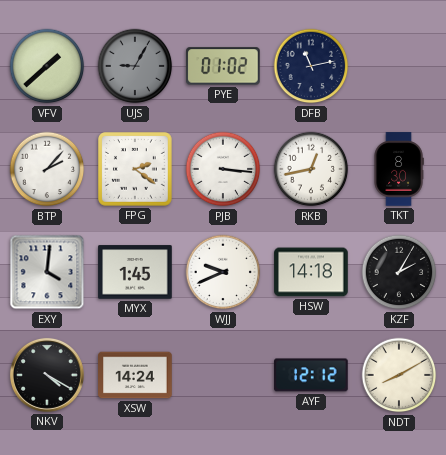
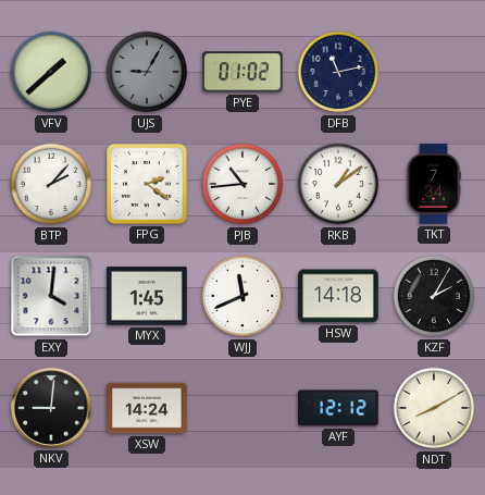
PJB: 3:16 -> 10:44
RKB: 12:43 -> 1:09
TKT: 8:30 -> 7:34
WJJ: 9:41 -> 11:41
NKV: 4:20 -> 9:01
